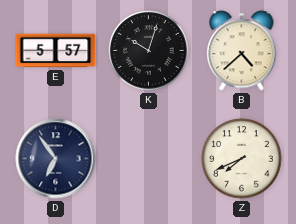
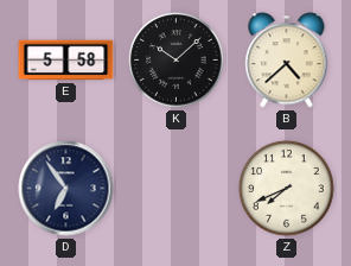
E: 5:57 -> 5:58
K: 10:03 -> 10:08
